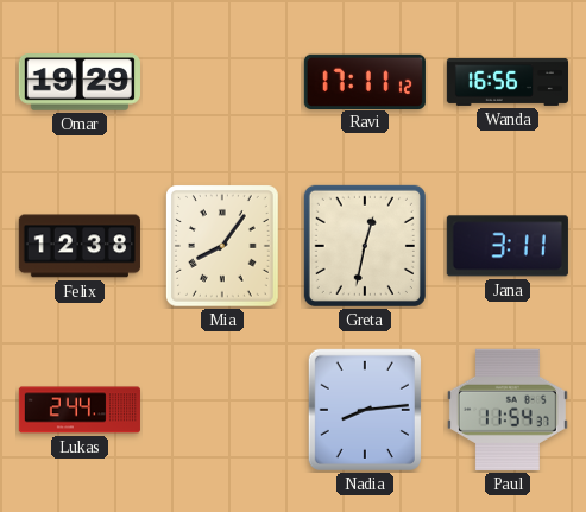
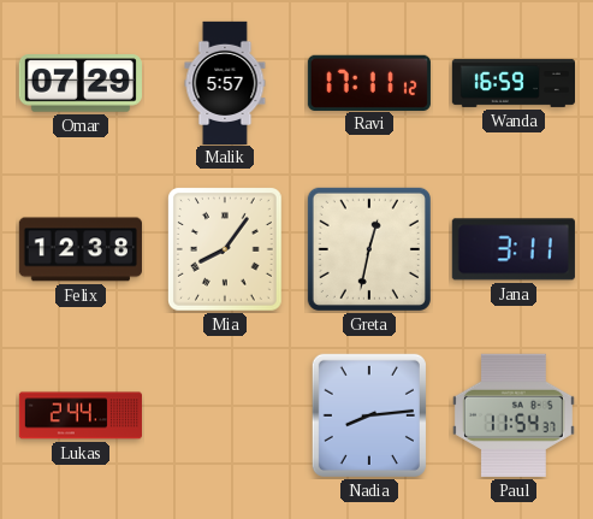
Omar: 19:29 -> 07:29
Malik: none -> 5:57
Wanda: 16:56 -> 16:59
